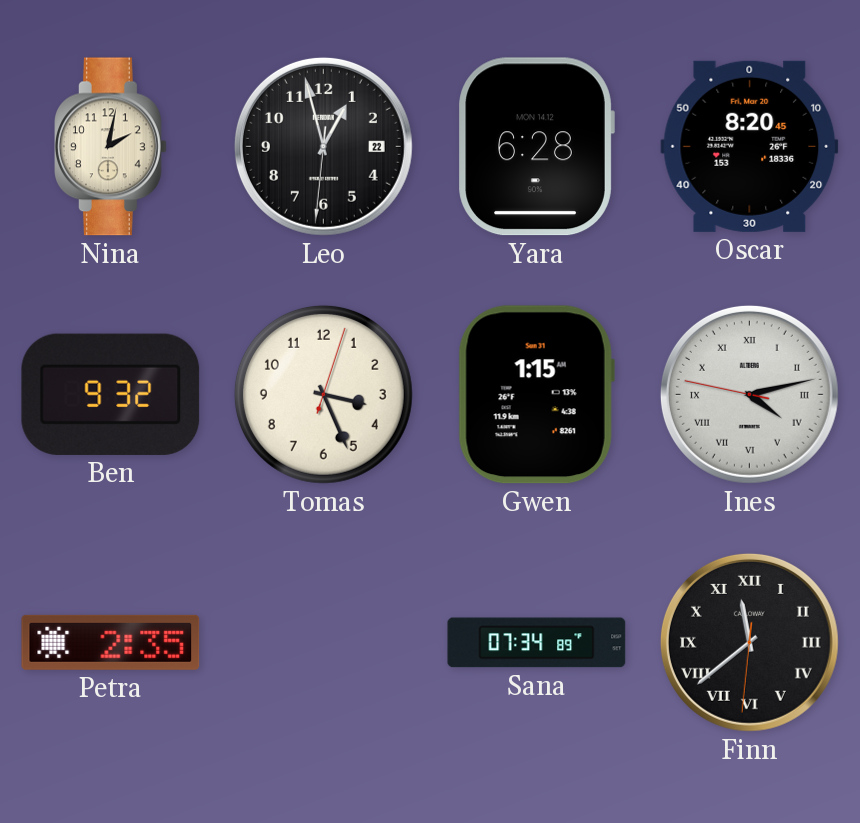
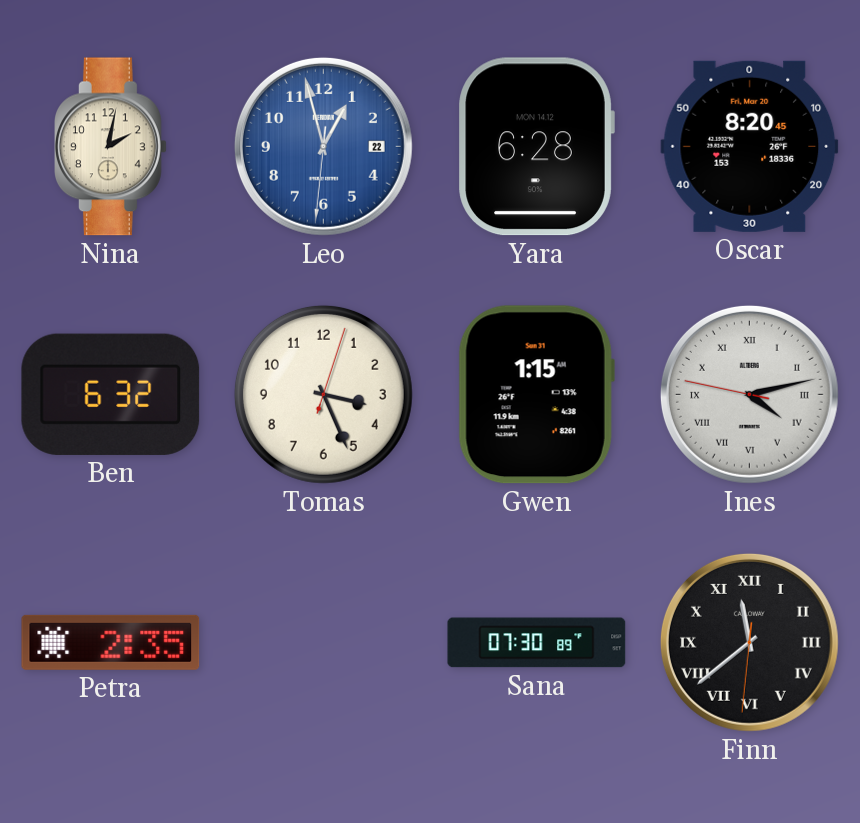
Leo dial: black -> blue
Ben: 9:32 -> 6:32
Sana: 07:34 -> 07:30
